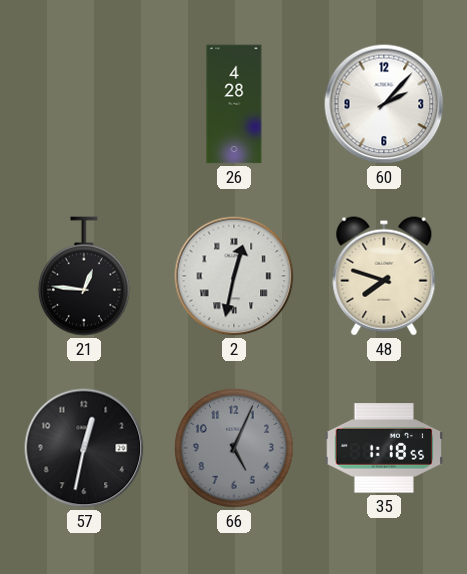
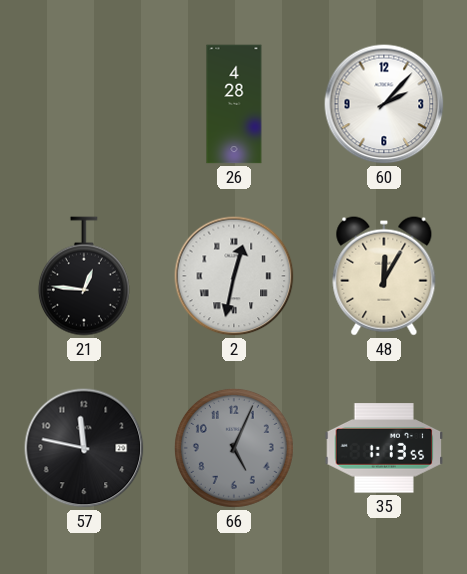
48: 7:48 -> 12:05
57: 12:32 -> 11:47
35: 1:18 -> 1:13
